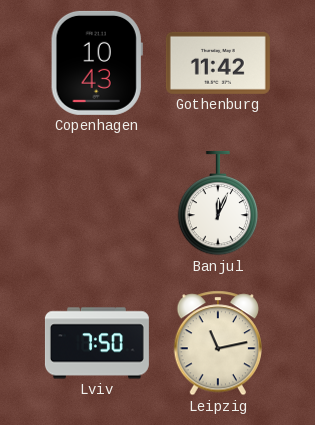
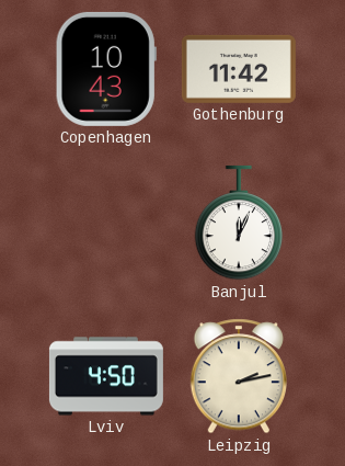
Lviv: 7:50 -> 4:50
Leipzig: 11:13 -> 2:13
